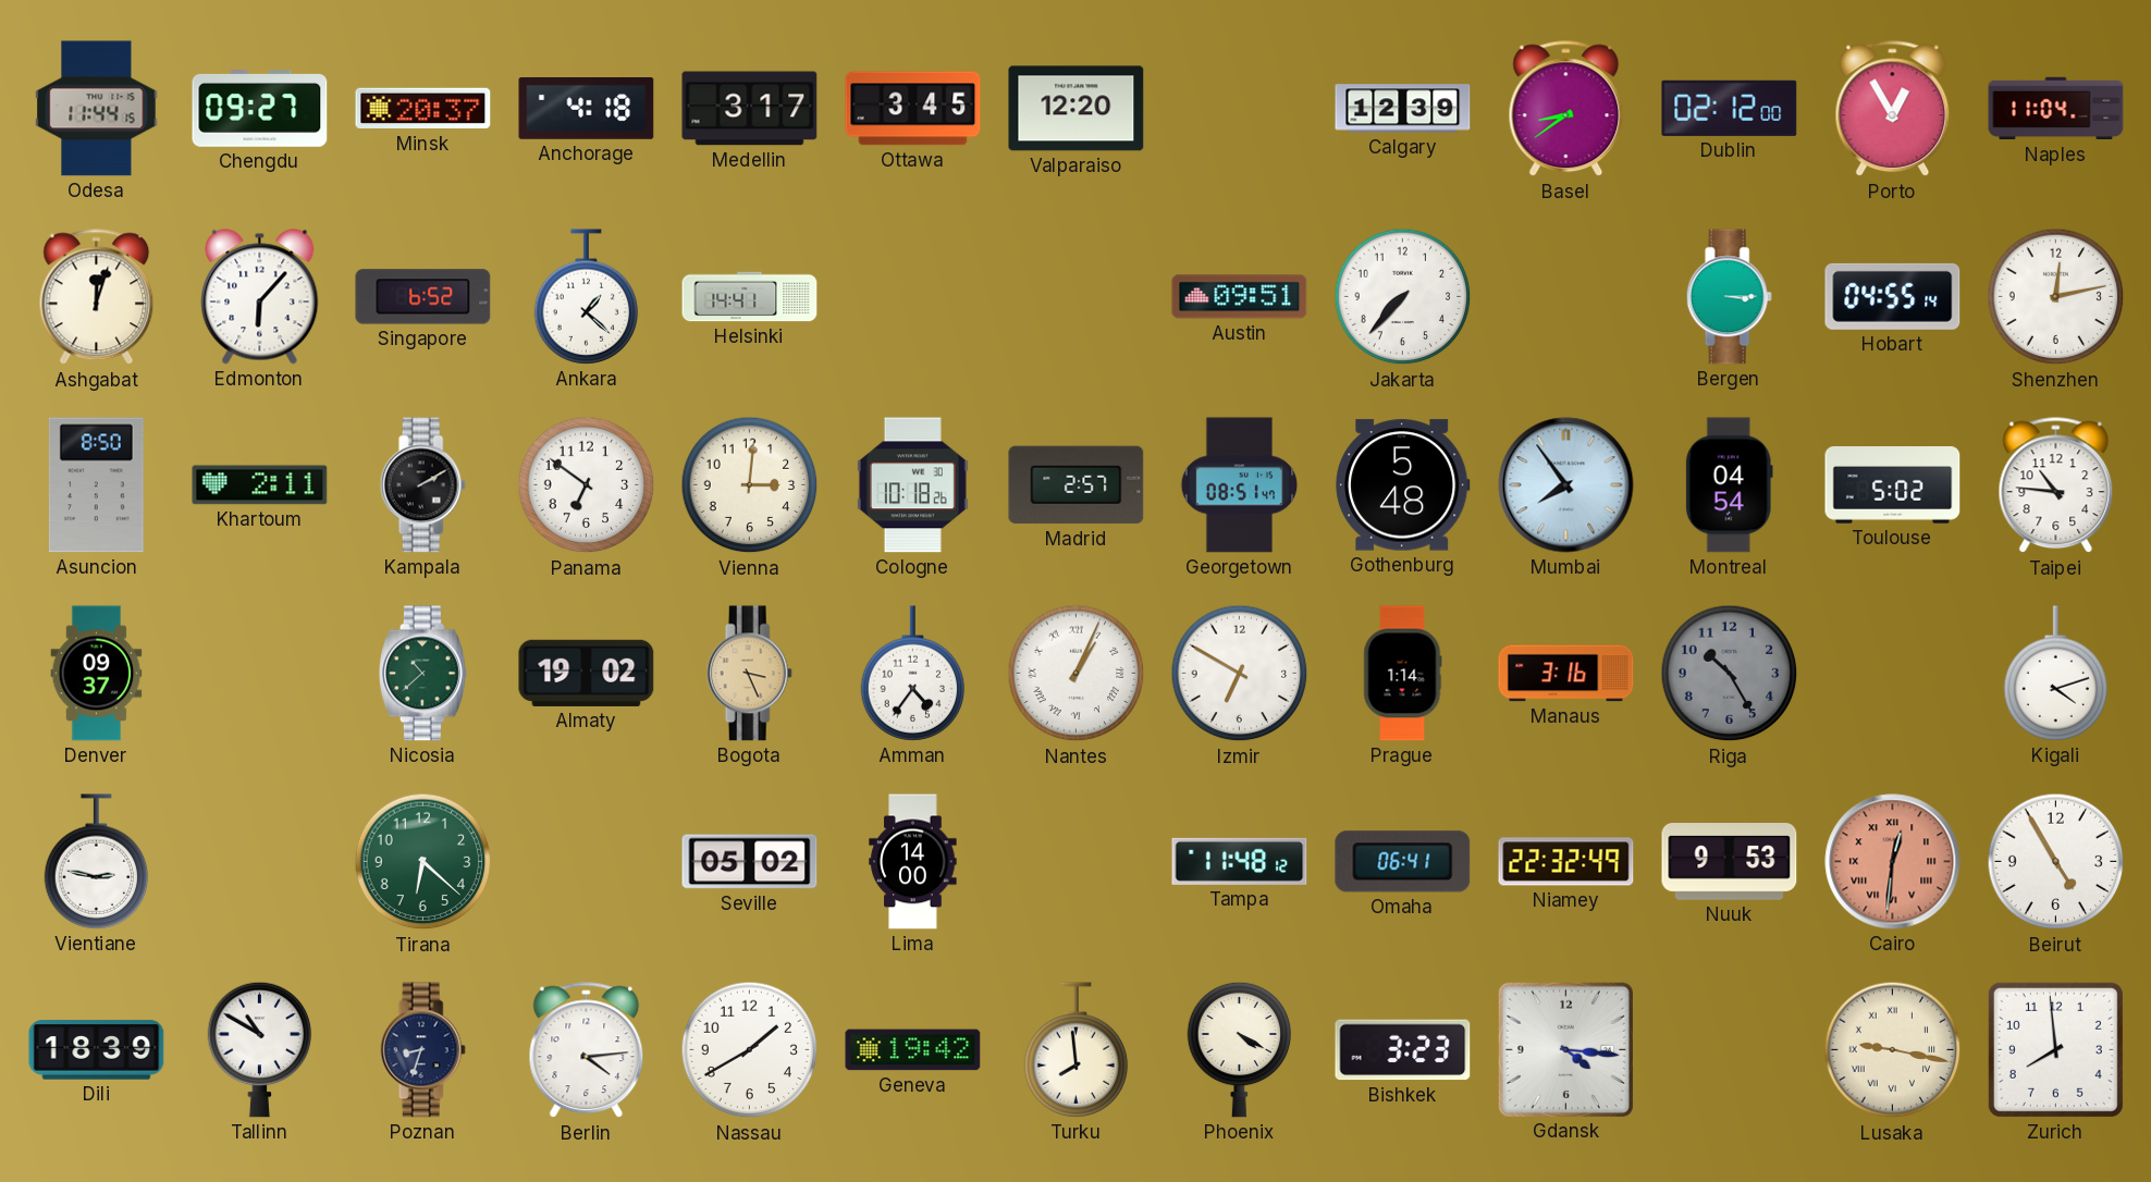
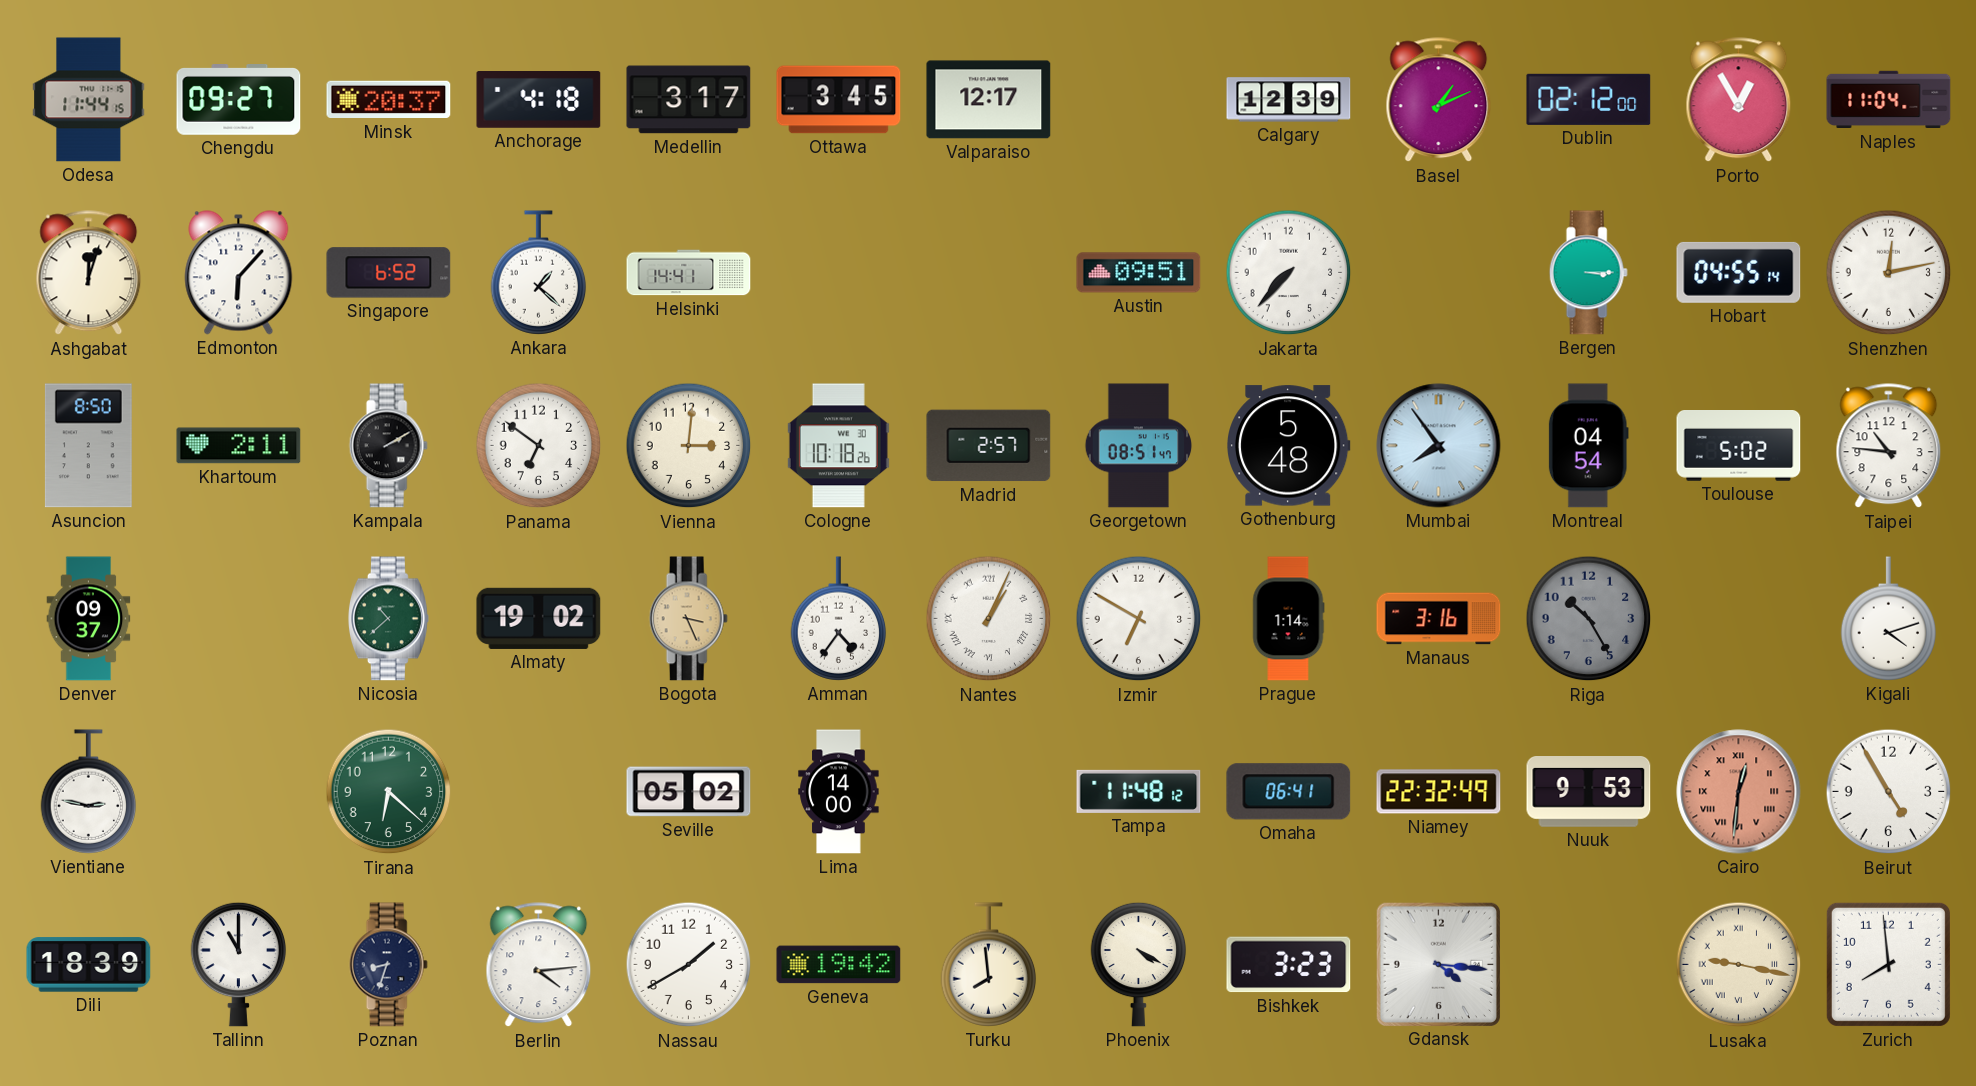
Valparaiso: 12:20 -> 12:17
Basel: 8:39 -> 1:11
Tallinn: 10:50 -> 11:00
